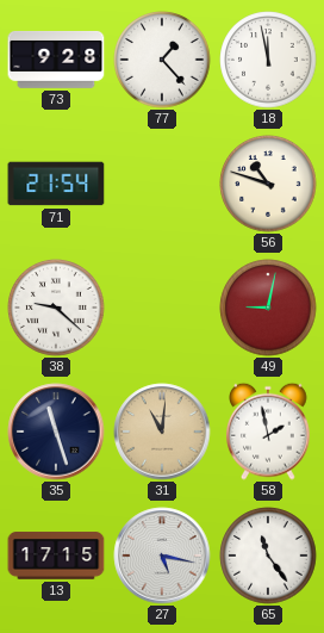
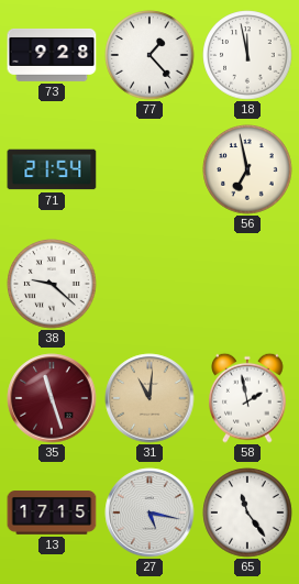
56: 10:48 -> 6:58
49: 9:02 -> none
35 dial: navy -> burgundy
